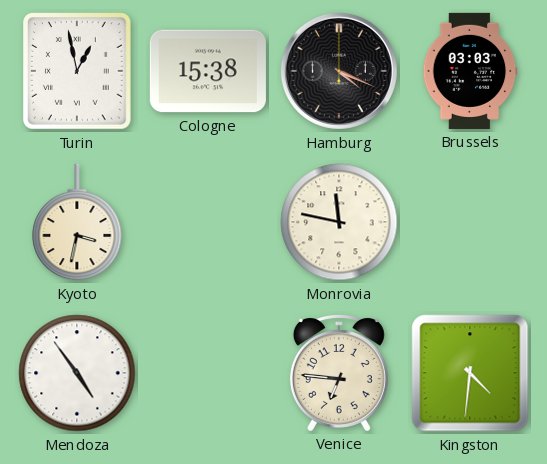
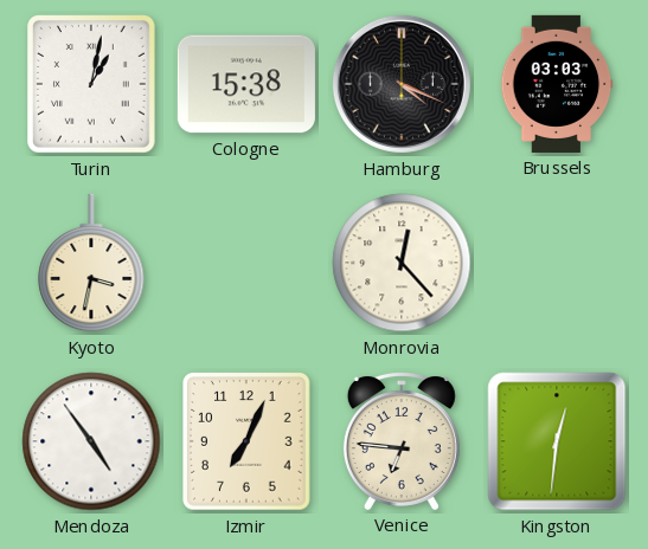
Turin: 12:58 -> 1:02
Monrovia: 11:47 -> 12:23
Izmir: none -> 7:04
Kingston: 4:31 -> 12:31
